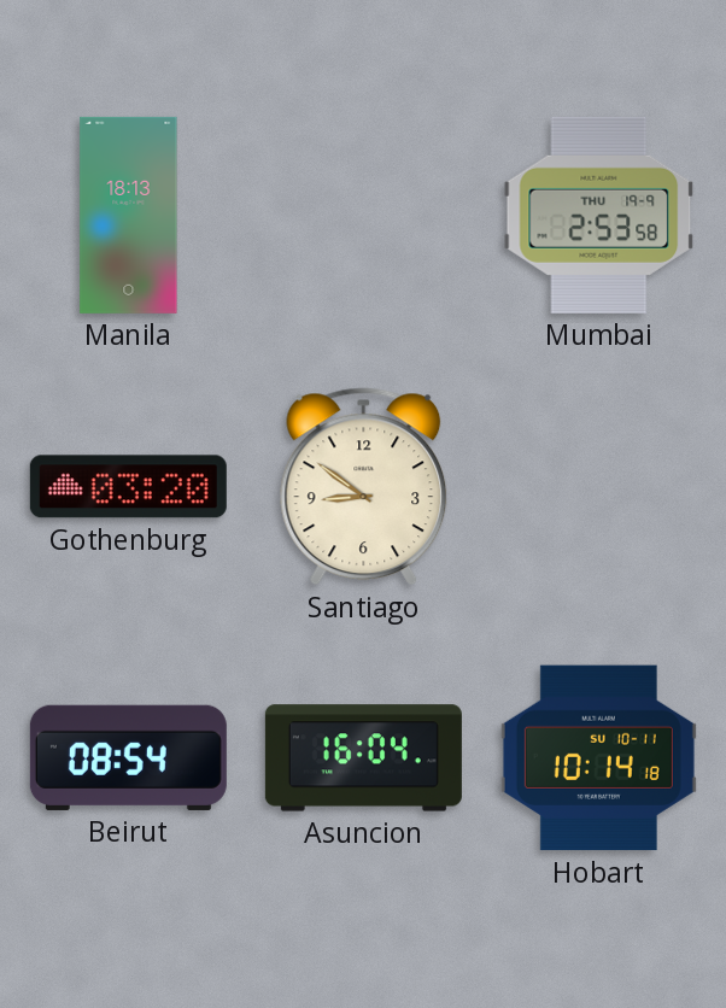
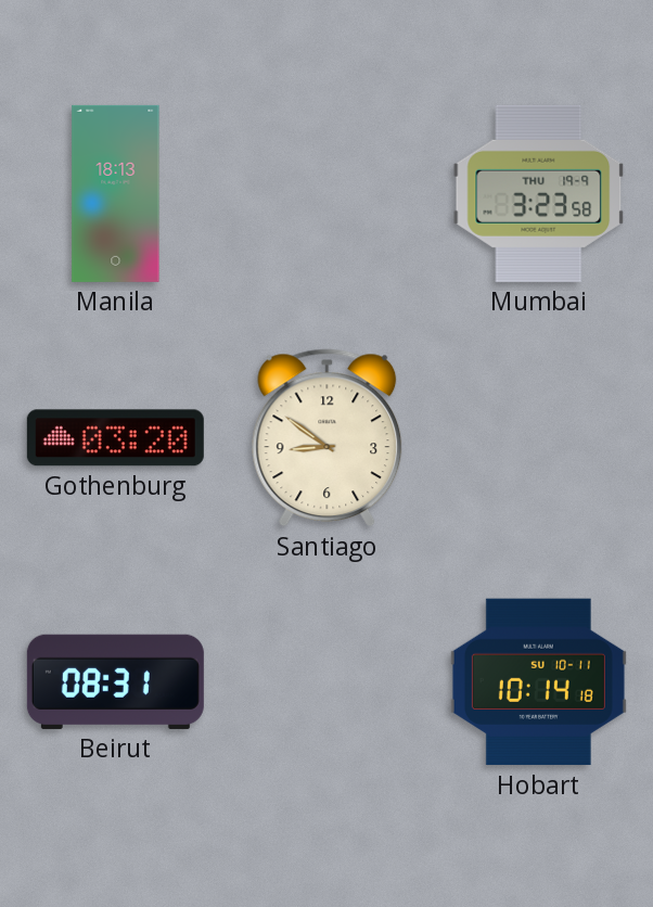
Mumbai: 2:53 -> 3:23
Beirut: 08:54 -> 08:31
Asuncion: 16:04 -> none
